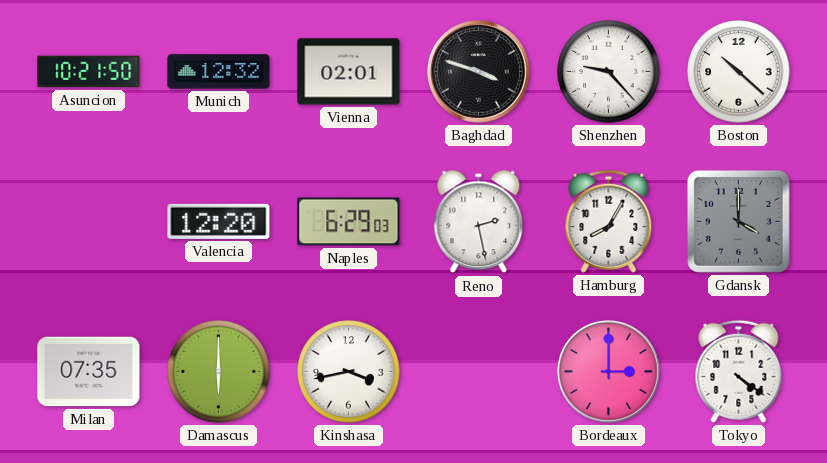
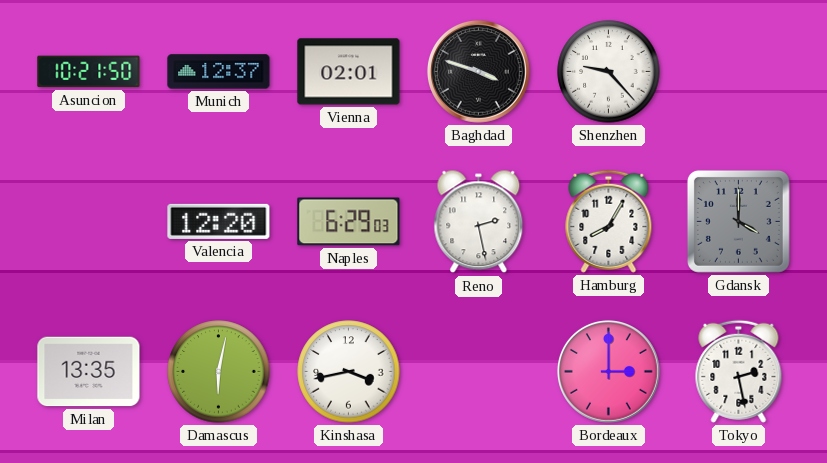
Munich: 12:32 -> 12:37
Boston: 10:22 -> none
Milan: 07:35 -> 13:35
Damascus: 6:00 -> 6:02
Tokyo: 4:21 -> 2:28
